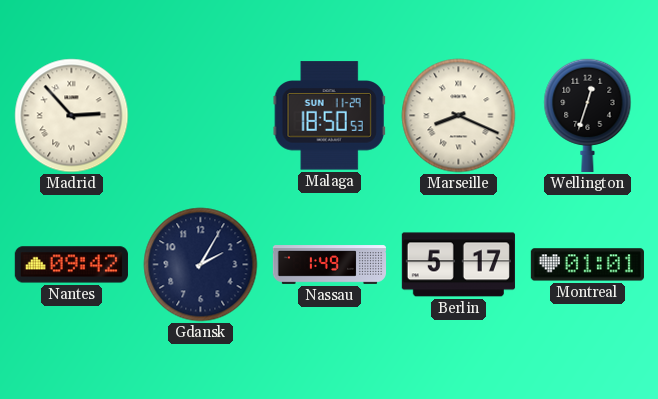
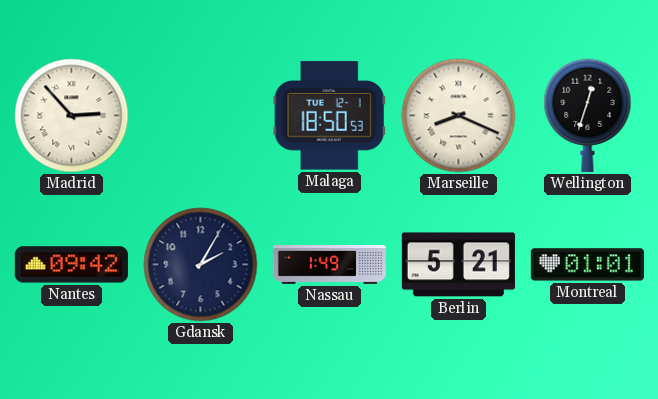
Malaga date: SUN 11-29 -> TUE 12-1
Berlin: 5:17 -> 5:21
